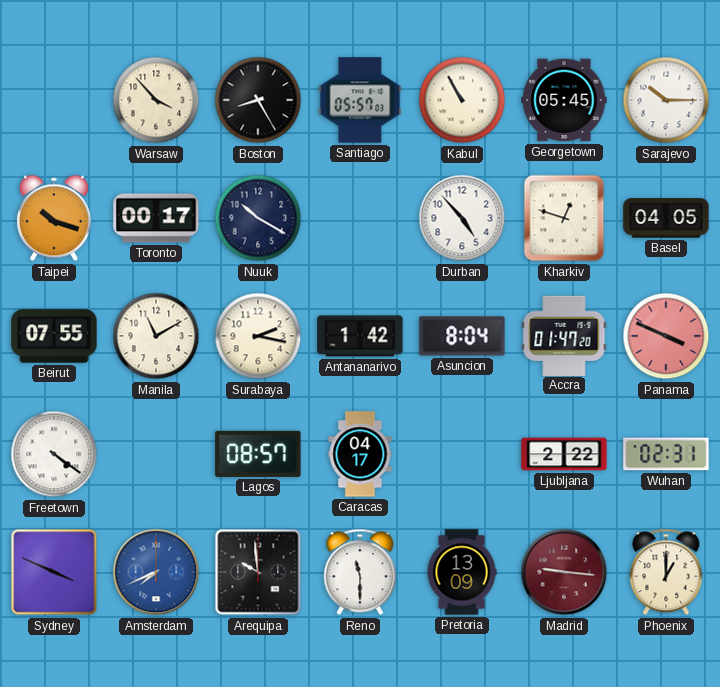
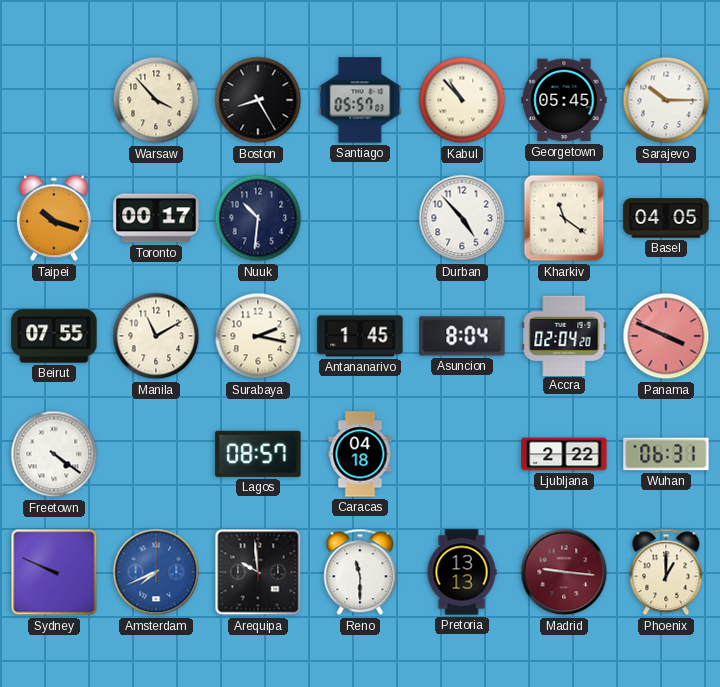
Kabul: 10:55 -> 10:53
Nuuk: 10:20 -> 10:31
Kharkiv: 12:48 -> 11:21
Antananarivo: 1:42 -> 1:45
Accra: 01:47 -> 02:04
Caracas: 04:17 -> 04:18
Wuhan: 02:31 -> 06:31
Sydney: 3:49 -> 9:49
Pretoria: 13:09 -> 13:13
